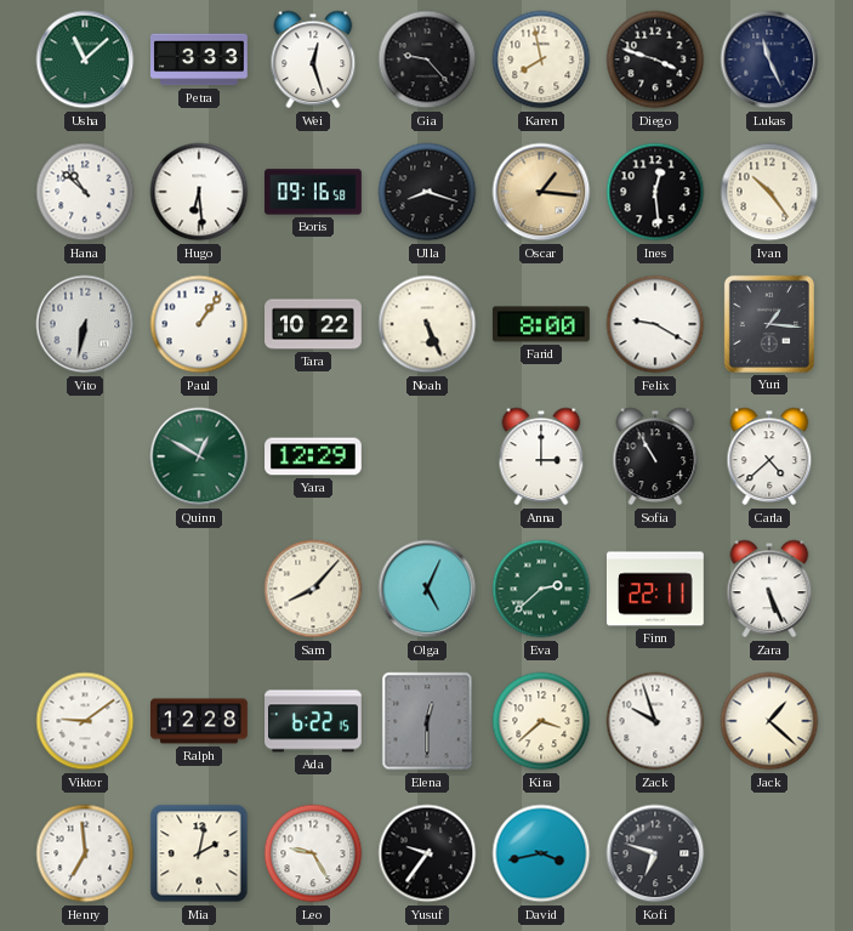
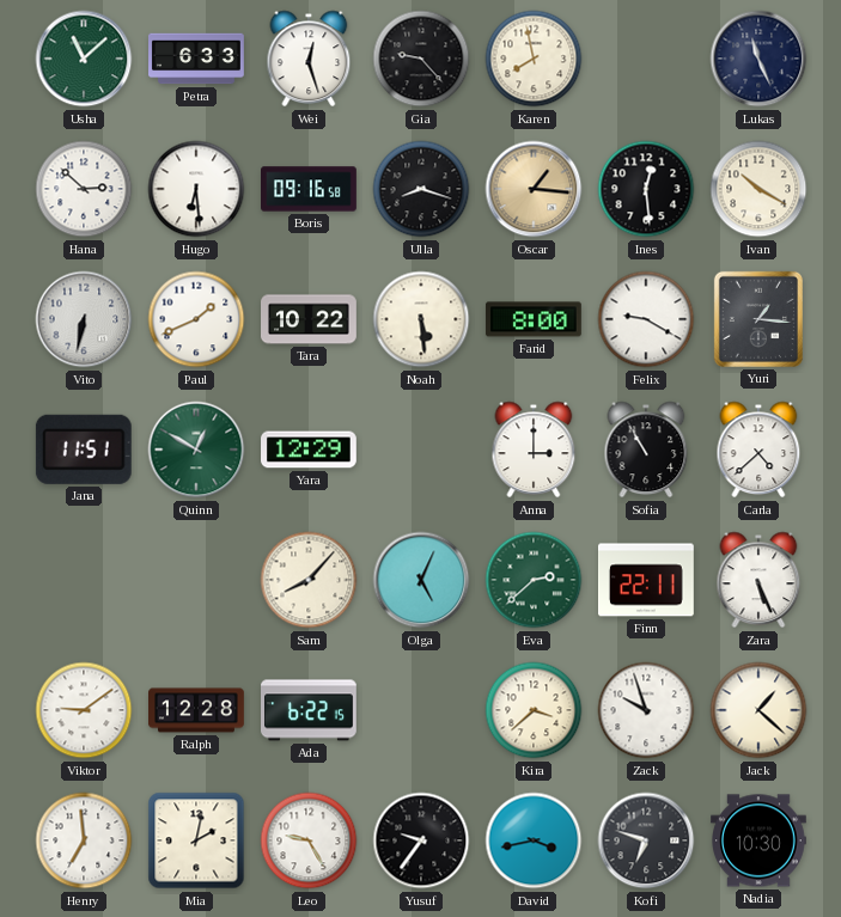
Petra: 3:33 -> 6:33
Diego: 3:48 -> none
Hana: 10:52 -> 2:52
Ivan: 10:24 -> 10:20
Paul: 1:06 -> 1:41
Noah: 5:26 -> 5:29
Jana: none -> 11:51
Elena: 12:30 -> none
Nadia: none -> 10:30
